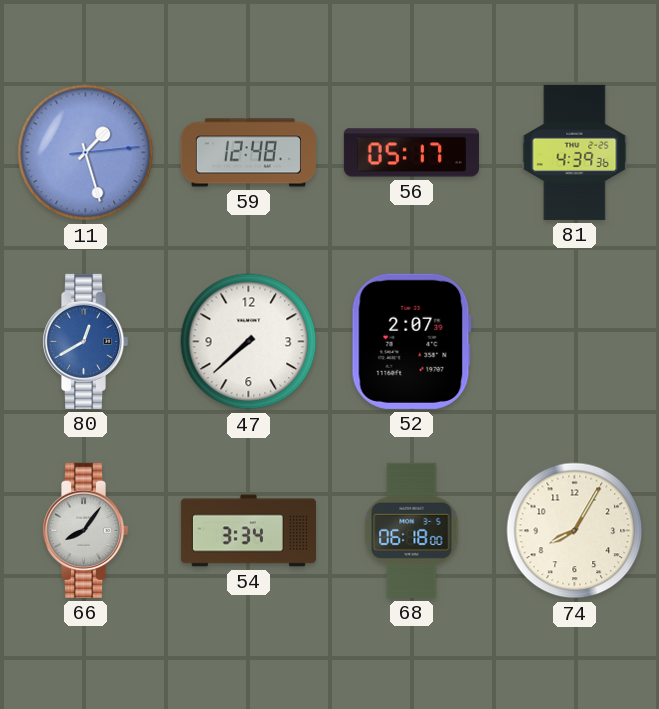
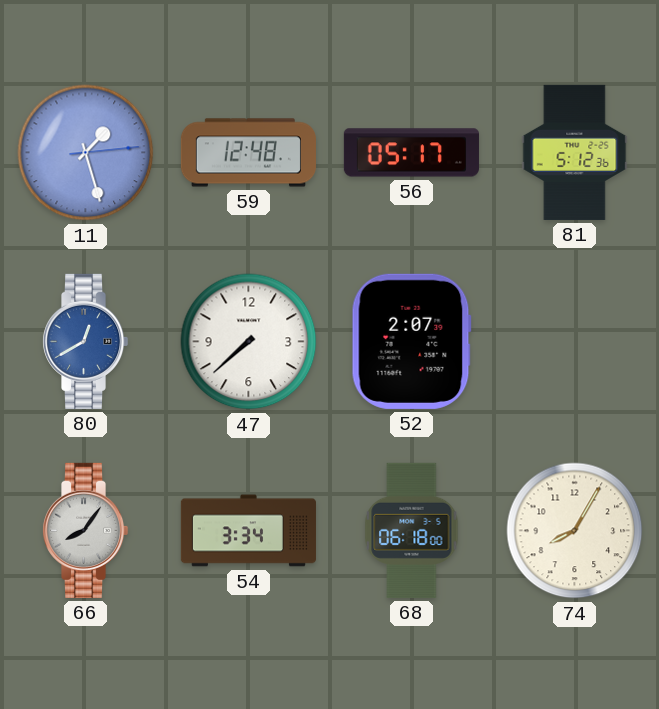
81: 4:39 -> 5:12
